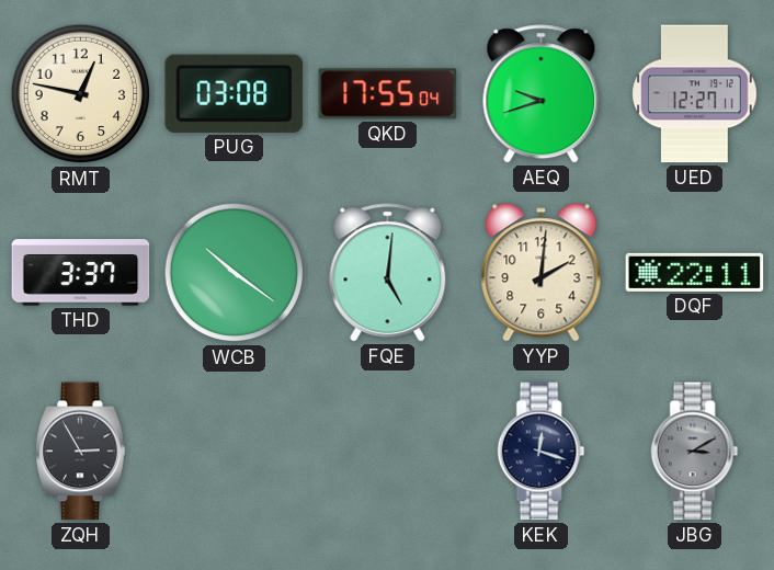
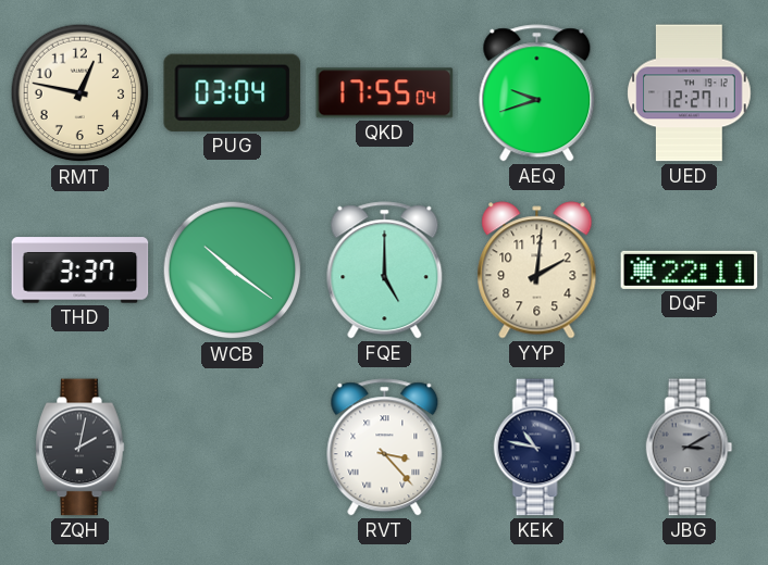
PUG: 03:08 -> 03:04
FQE: 5:01 -> 5:00
ZQH: 2:55 -> 2:02
RVT: none -> 3:23
KEK: 12:18 -> 10:47
